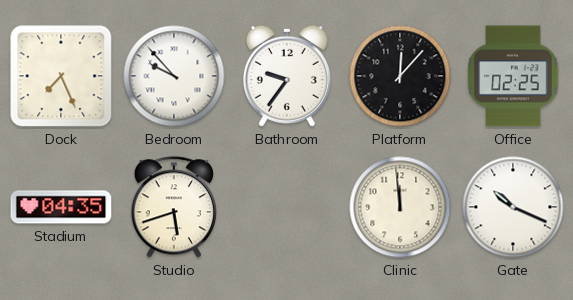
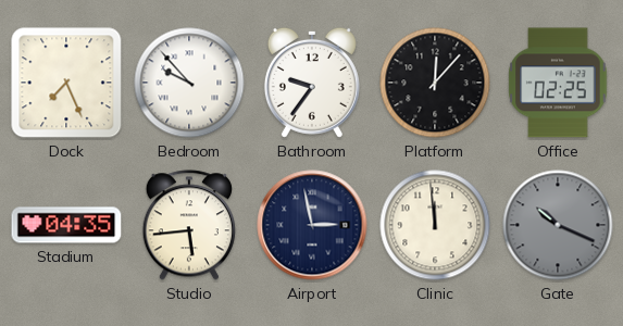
Studio: 5:42 -> 5:44
Airport: none -> 2:58
Gate dial: white -> grey
